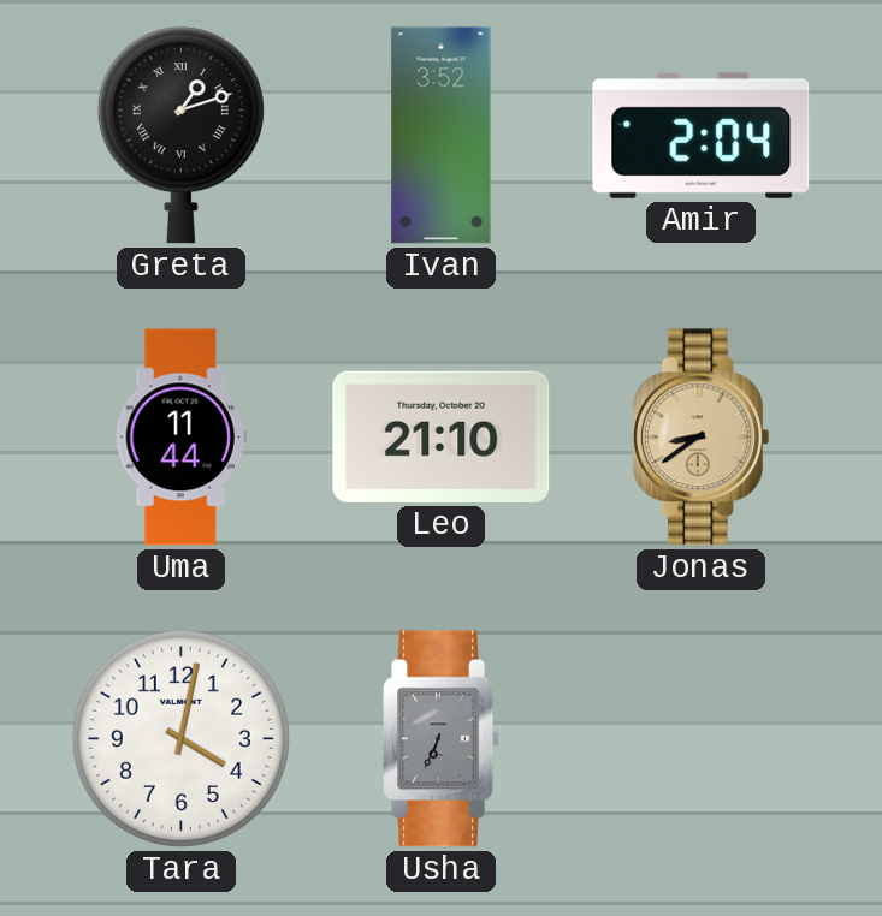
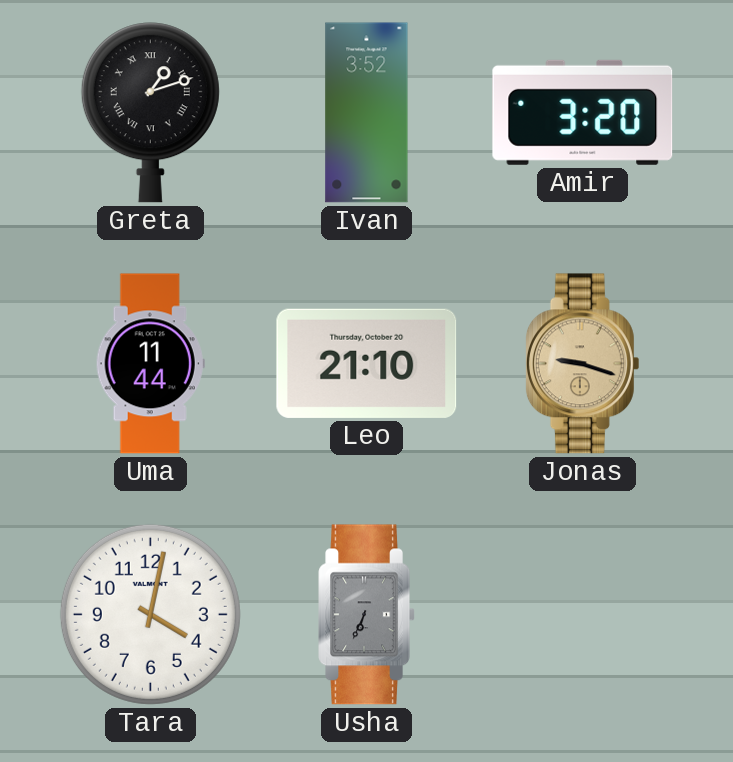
Amir: 2:04 -> 3:20
Jonas: 8:39 -> 9:18
